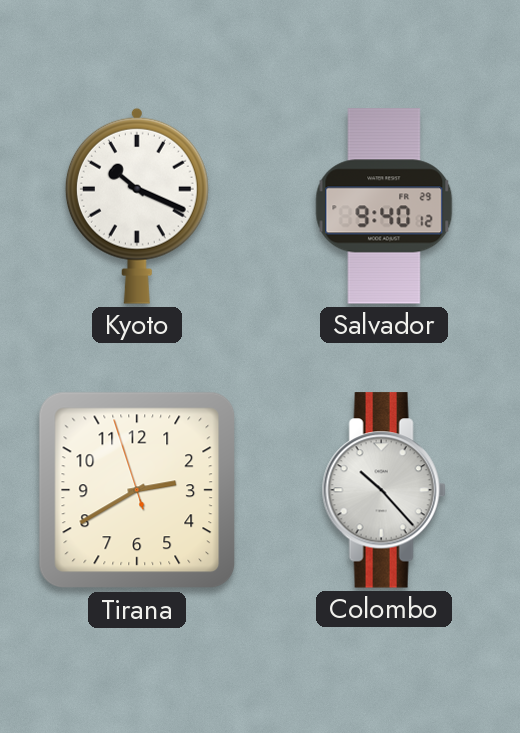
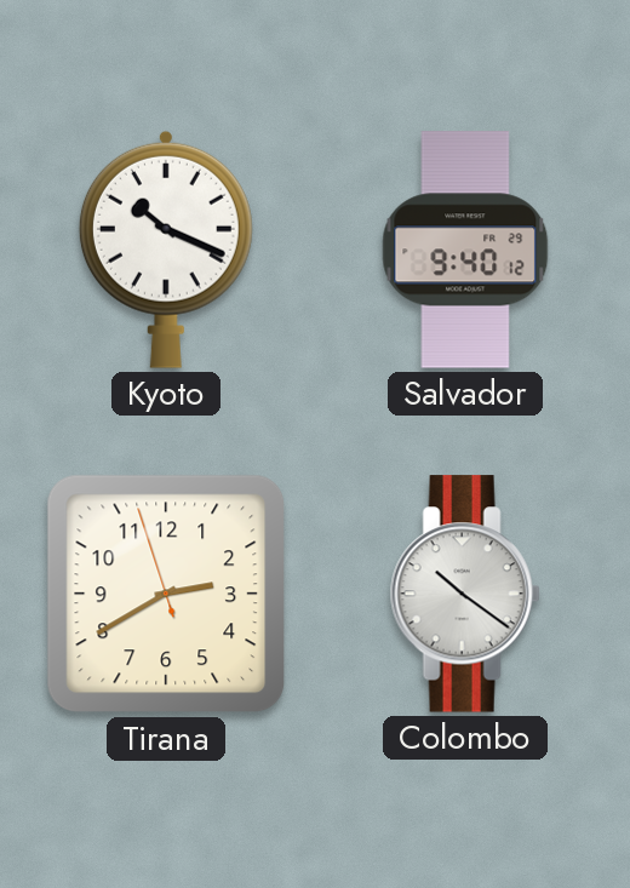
Colombo: 10:23 -> 10:21
